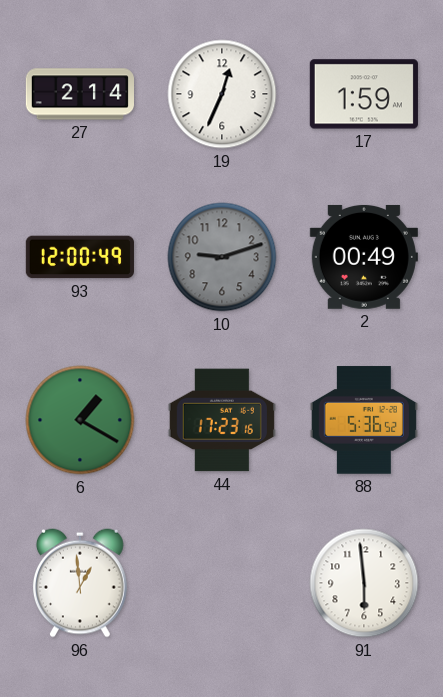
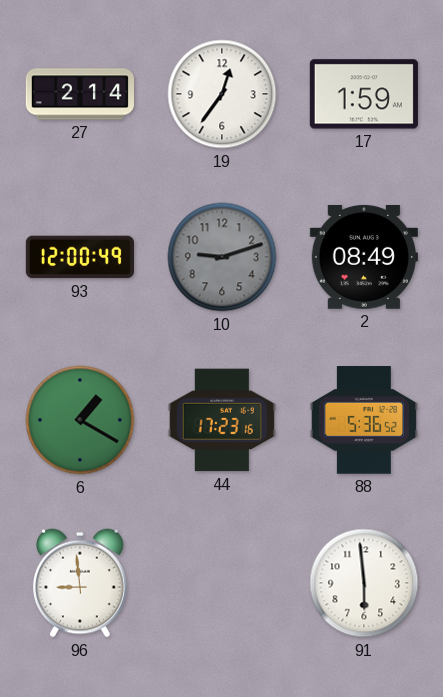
19: 12:34 -> 12:36
2: 00:49 -> 08:49
96: 12:59 -> 8:59
